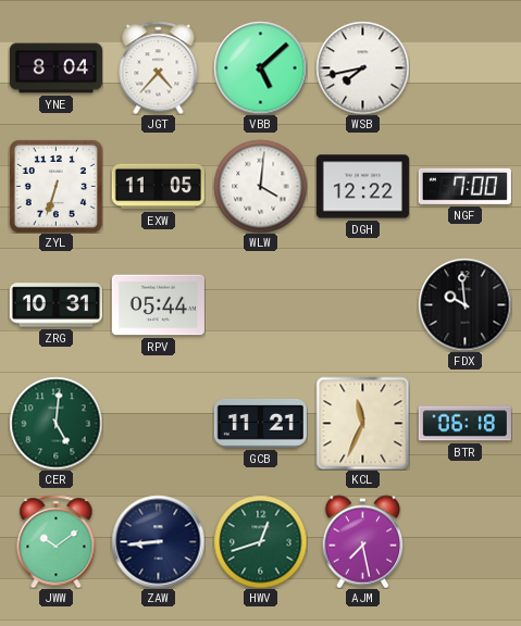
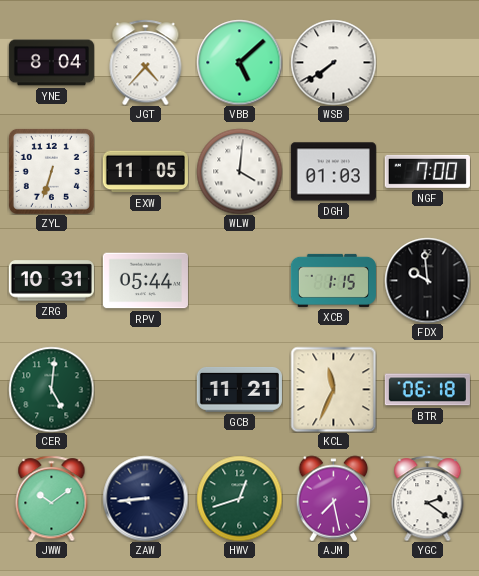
WSB: 7:43 -> 7:39
DGH: 12:22 -> 01:03
XCB: none -> 1:15
YGC: none -> 2:21
